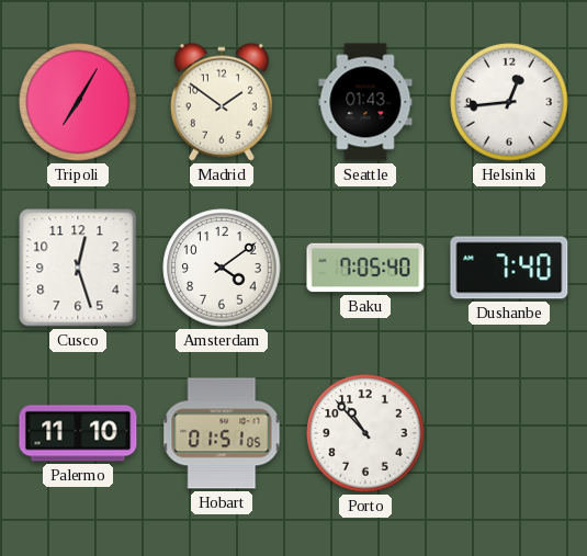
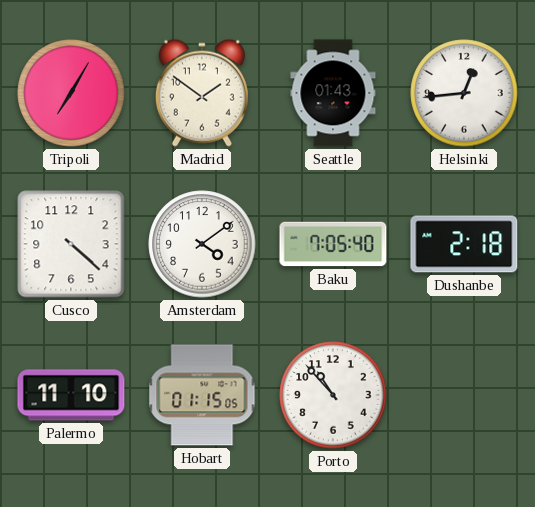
Cusco: 12:27 -> 4:22
Dushanbe: 7:40 -> 2:18
Hobart: 01:51 -> 01:15
